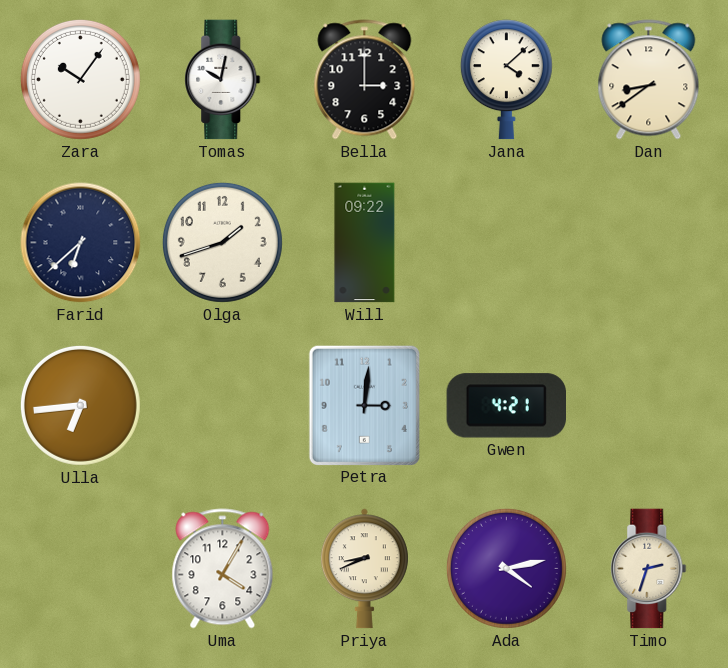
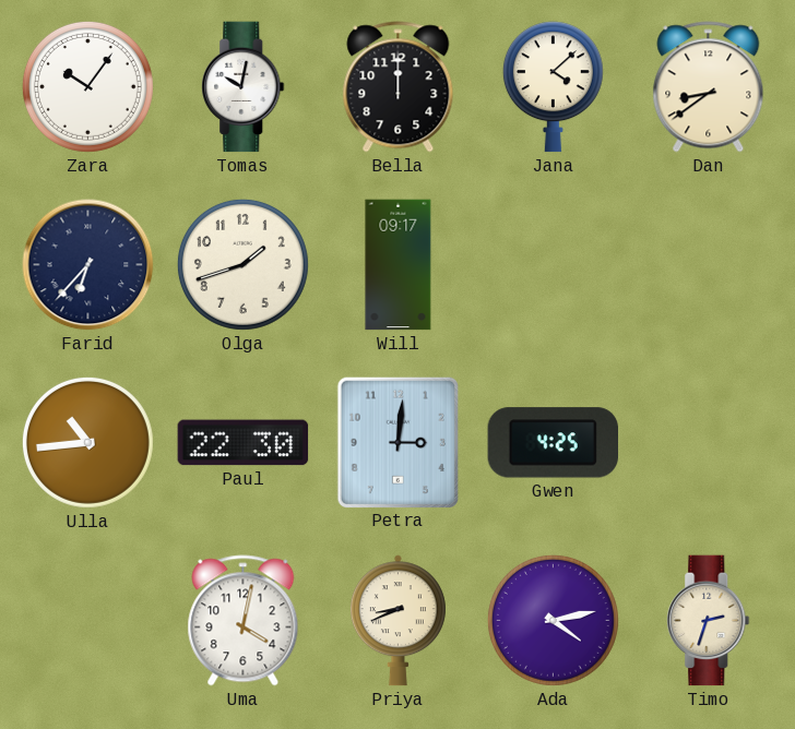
Bella: 3:00 -> 12:00
Farid: 6:38 -> 6:37
Will: 09:22 -> 09:17
Ulla: 6:44 -> 10:44
Paul: none -> 22:30
Gwen: 4:21 -> 4:25
Uma: 4:05 -> 4:02
